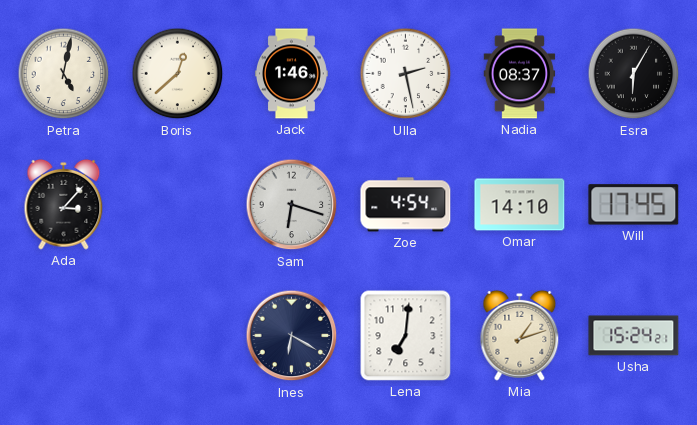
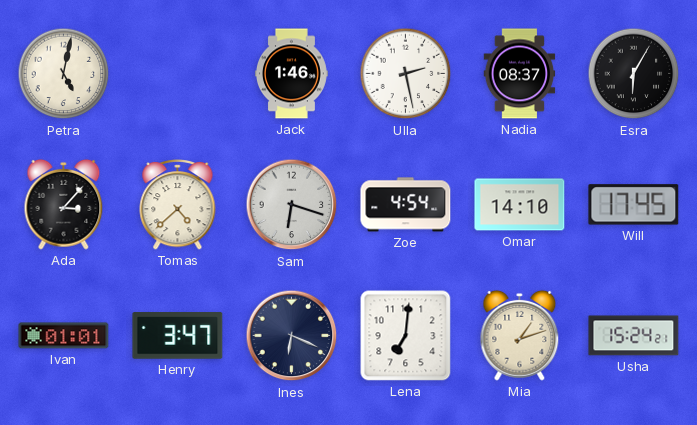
Boris: 12:38 -> none
Tomas: none -> 4:38
Ivan: none -> 01:01
Henry: none -> 3:47
Ines: 6:20 -> 6:19
